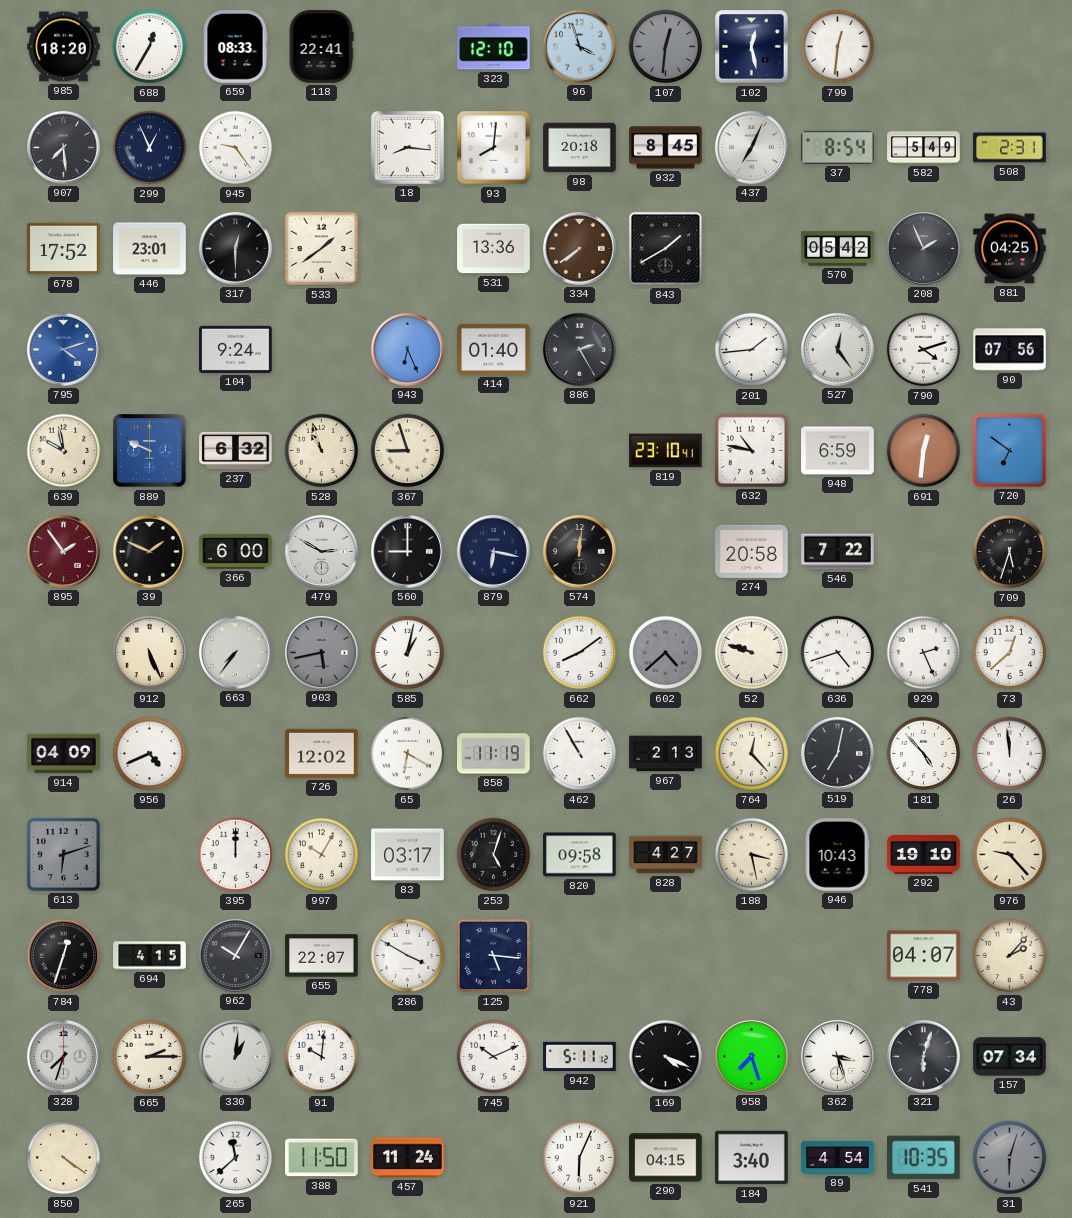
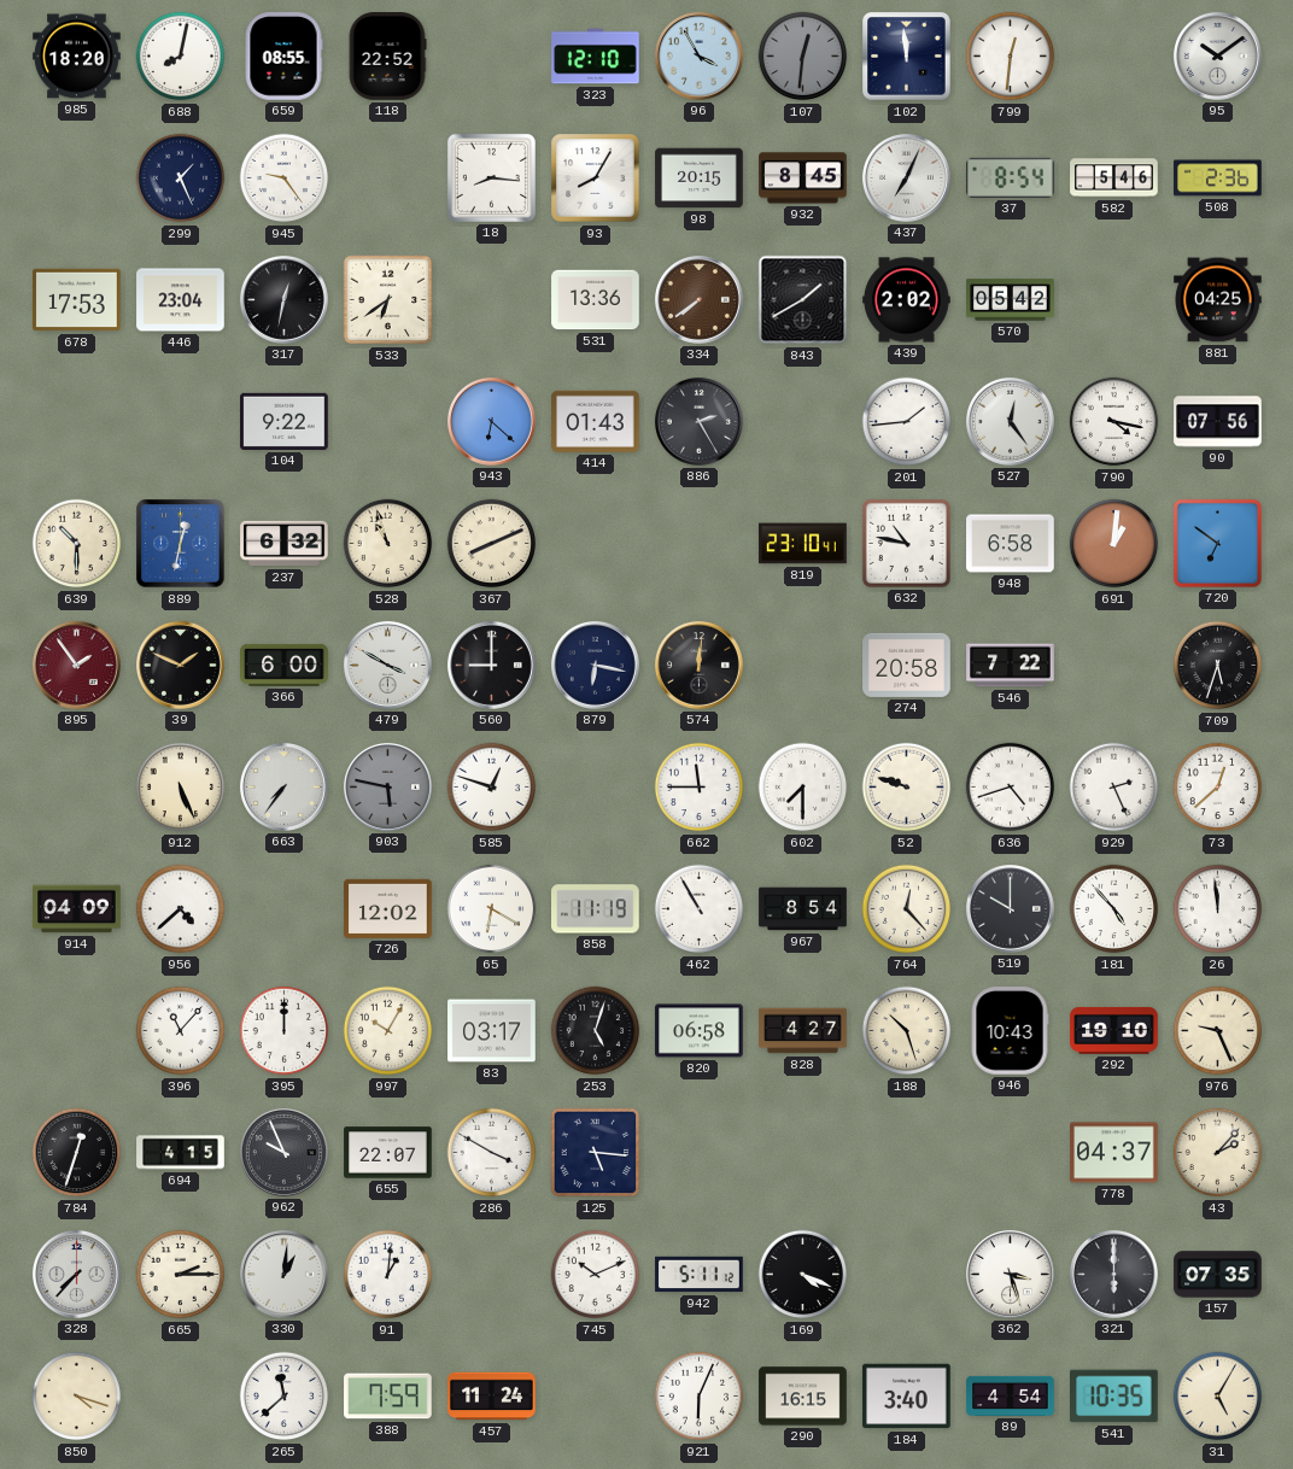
688: 12:35 -> 8:02
659: 08:33 -> 08:55
118: 22:41 -> 22:52
96: 3:57 -> 3:55
102: 12:28 -> 11:59
95: none -> 10:09
907: 7:29 -> none
299: 12:56 -> 1:26
93: 8:01 -> 8:05
98: 20:18 -> 20:15
582: 5:49 -> 5:46
508: 2:31 -> 2:36
678: 17:52 -> 17:53
446: 23:01 -> 23:04
317: 12:30 -> 12:32
533: 1:39 -> 6:39
439: none -> 2:02
208: 1:56 -> none
795: 4:12 -> none
104: 9:24 -> 9:22
943: 6:26 -> 6:22
414: 01:40 -> 01:43
790: 4:12 -> 4:17
639: 9:58 -> 10:30
889: 9:49 -> 12:32
367: 8:57 -> 8:11
948: 6:59 -> 6:58
691: 12:31 -> 1:01
479: 2:50 -> 3:50
903: 5:43 -> 5:47
585: 1:02 -> 12:48
662: 8:09 -> 11:45
602: 4:38 -> 7:30
602 dial: grey -> white
956: 4:41 -> 4:38
967: 2:13 -> 8:54
519: 7:02 -> 10:00
613: 6:12 -> none
396: none -> 11:07
820: 09:58 -> 06:58
188: 3:28 -> 10:27
976: 9:23 -> 9:26
962: 10:05 -> 9:56
778: 04:07 -> 04:37
328: 7:33 -> 7:37
91: 10:01 -> 1:01
958: 7:27 -> none
321: 6:03 -> 6:00
157: 07:34 -> 07:35
850: 4:21 -> 4:18
388: 11:50 -> 7:59
290: 04:15 -> 16:15
31: 6:03 -> 5:05
31 dial: grey -> cream
